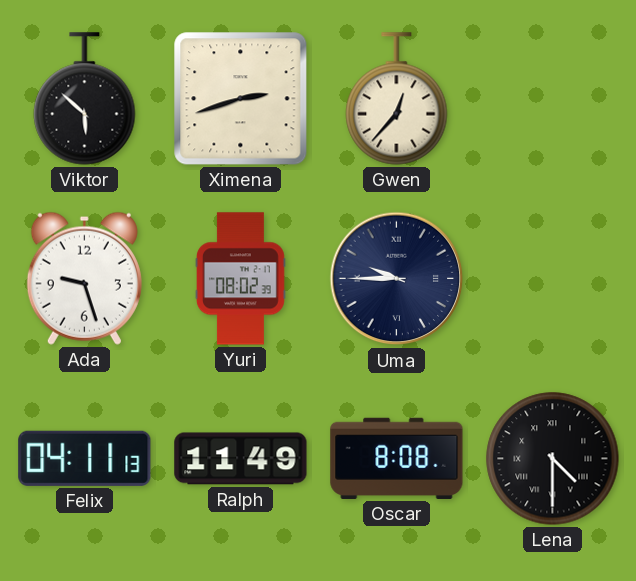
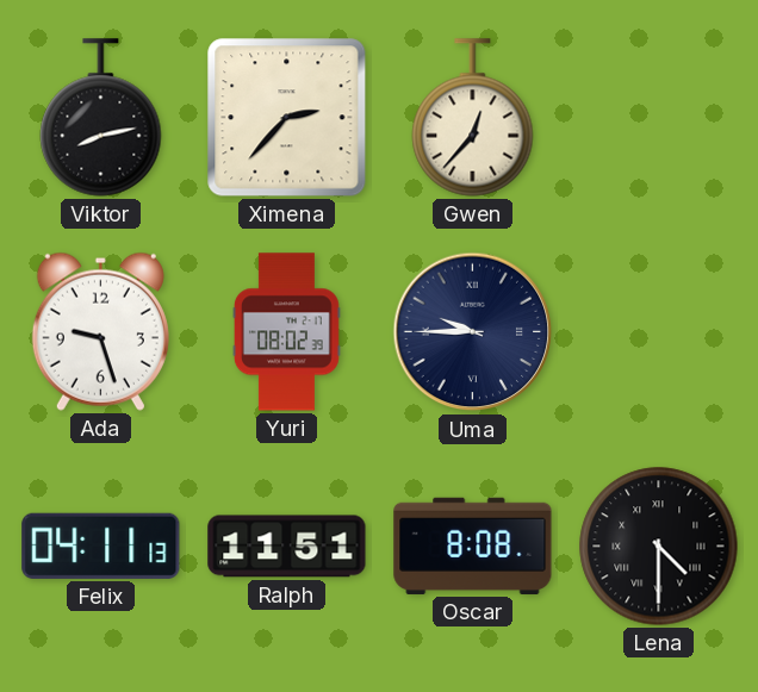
Viktor: 5:52 -> 8:13
Ximena: 2:42 -> 2:37
Ralph: 11:49 -> 11:51
